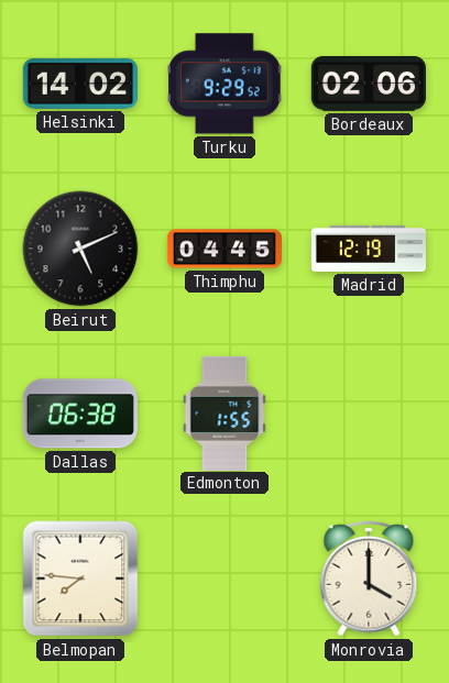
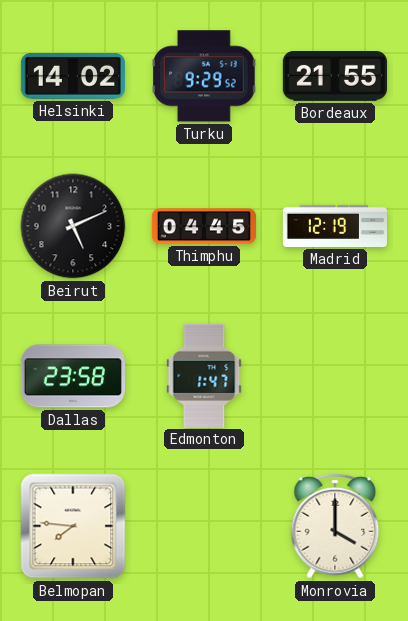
Bordeaux: 02:06 -> 21:55
Dallas: 06:38 -> 23:58
Edmonton: 1:55 -> 1:47
